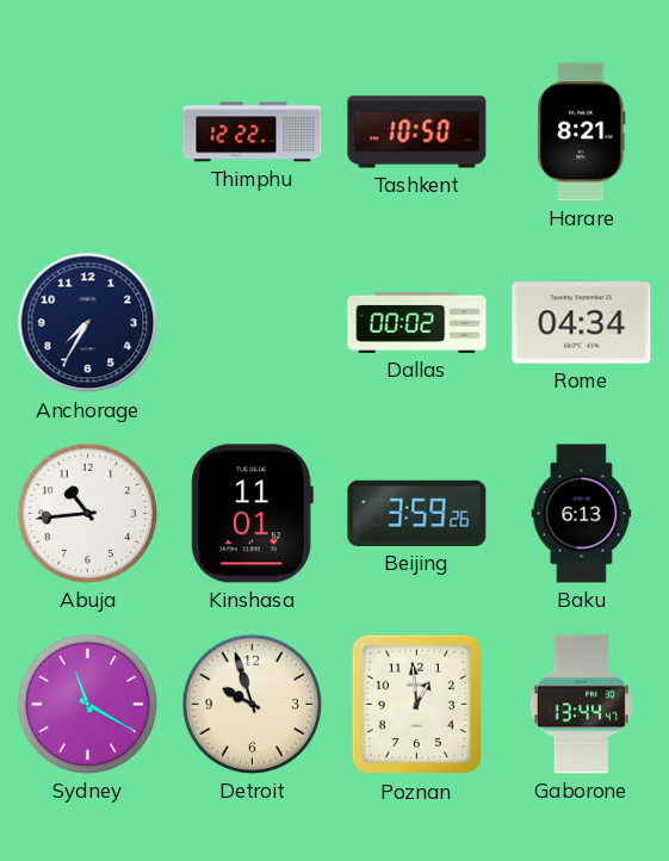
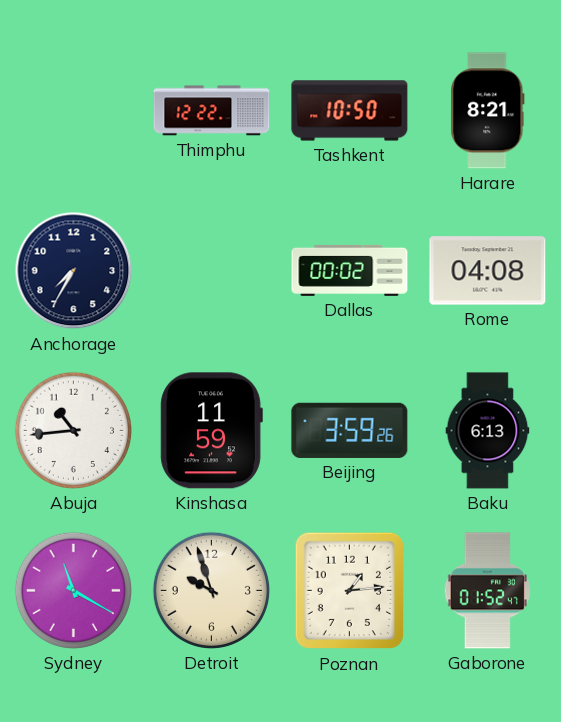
Rome: 04:34 -> 04:08
Kinshasa: 11:01 -> 11:59
Poznan: 12:59 -> 1:14
Gaborone: 13:44 -> 01:52
